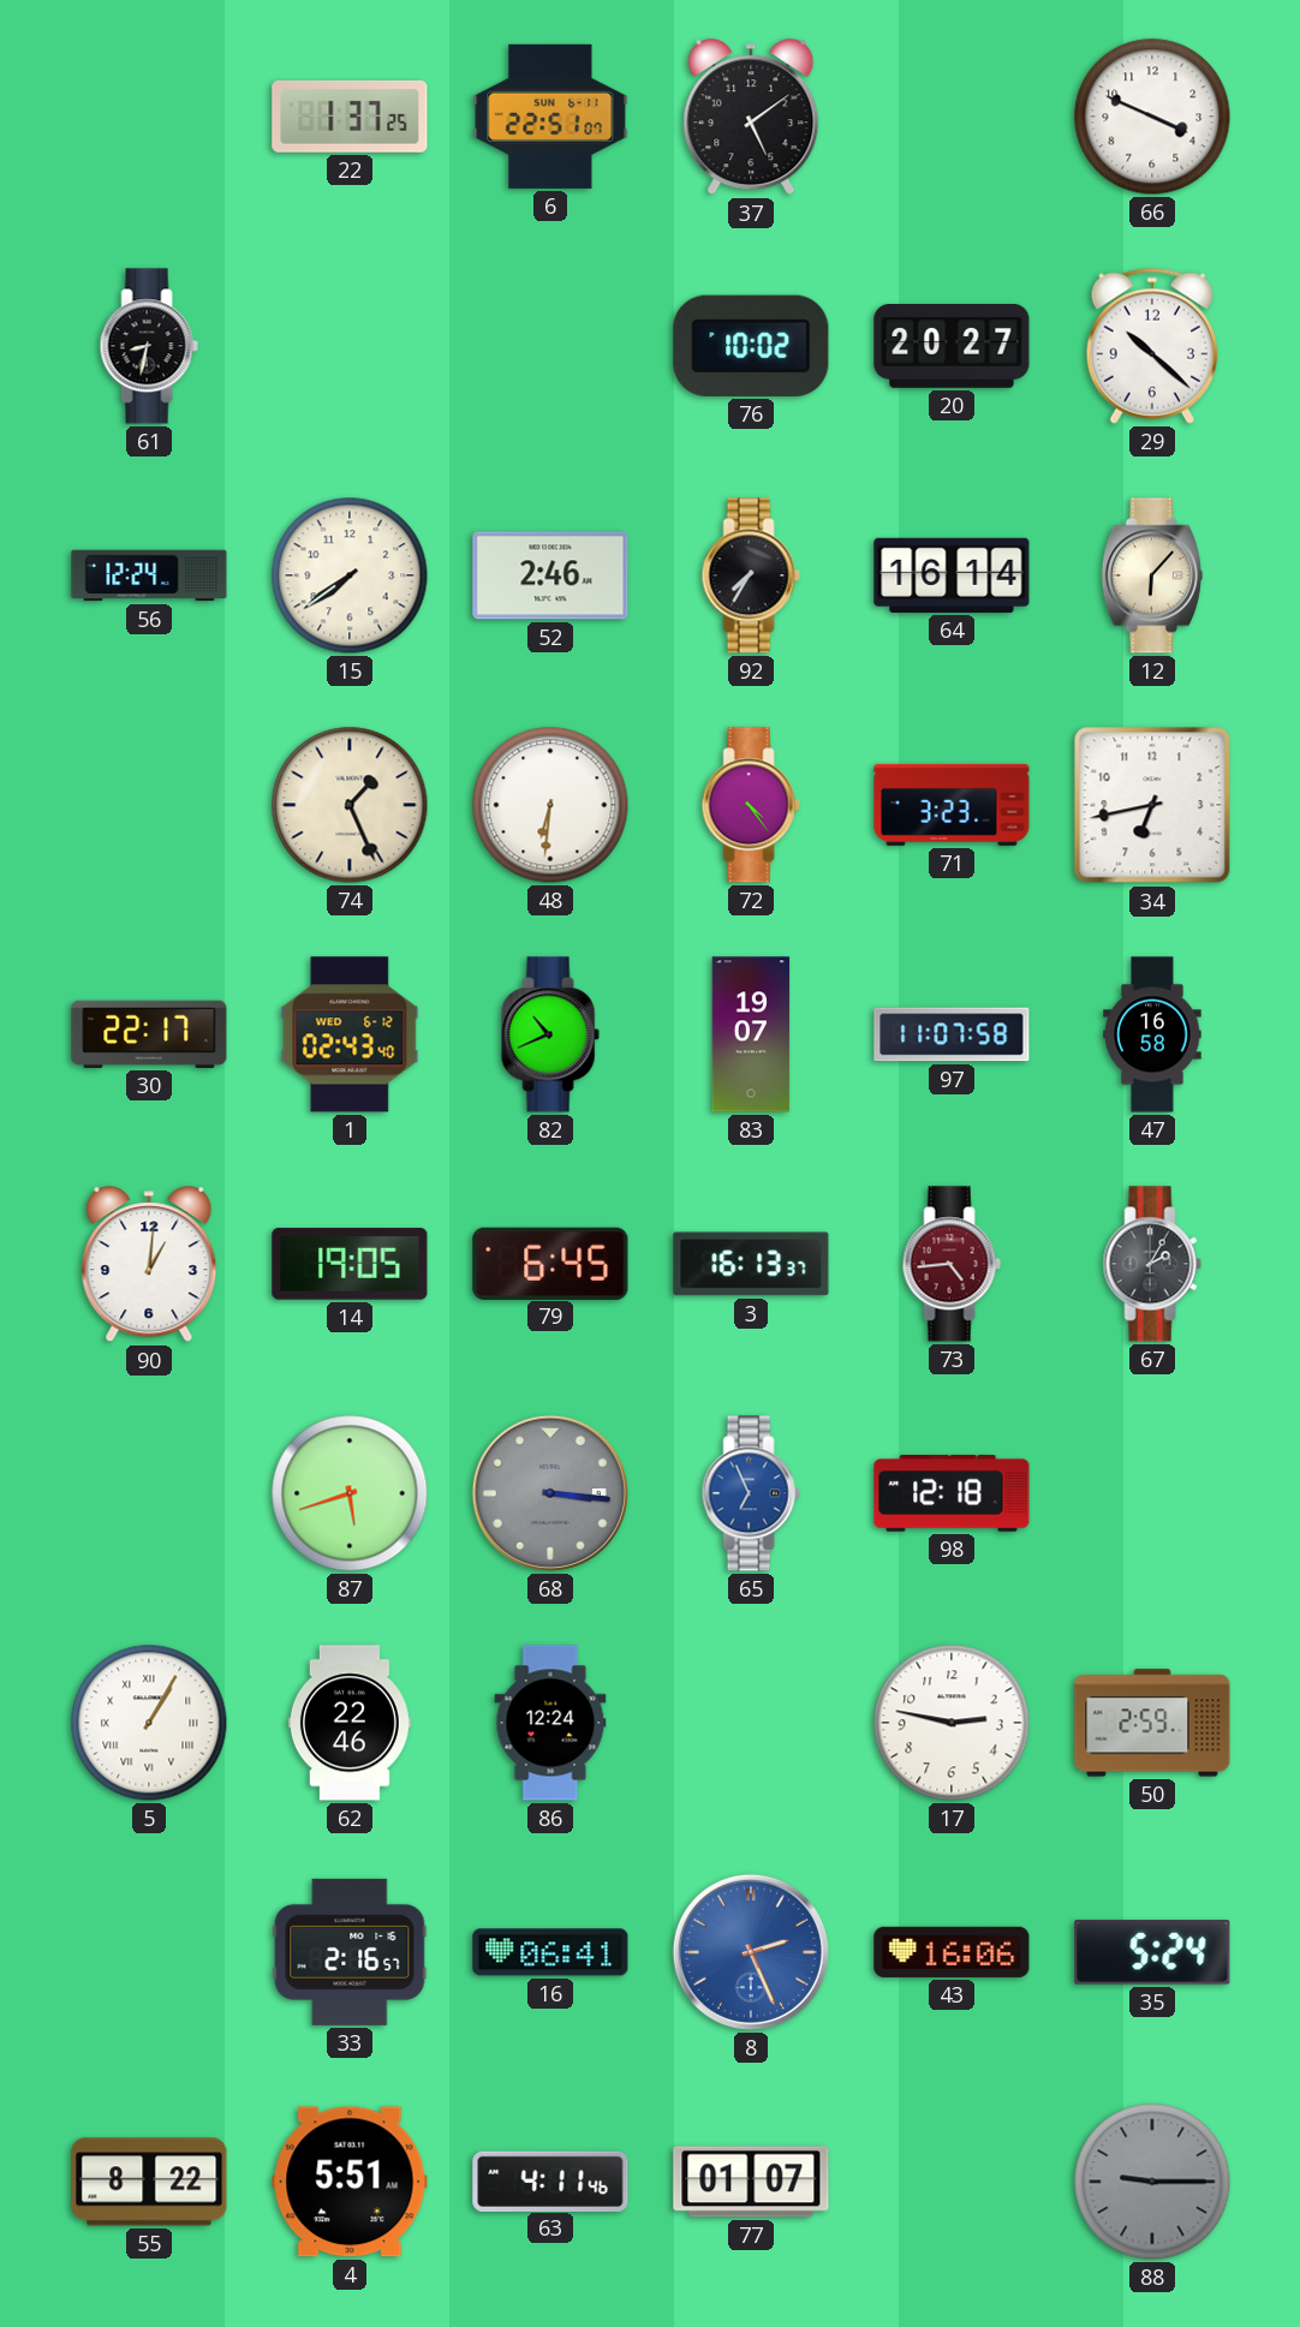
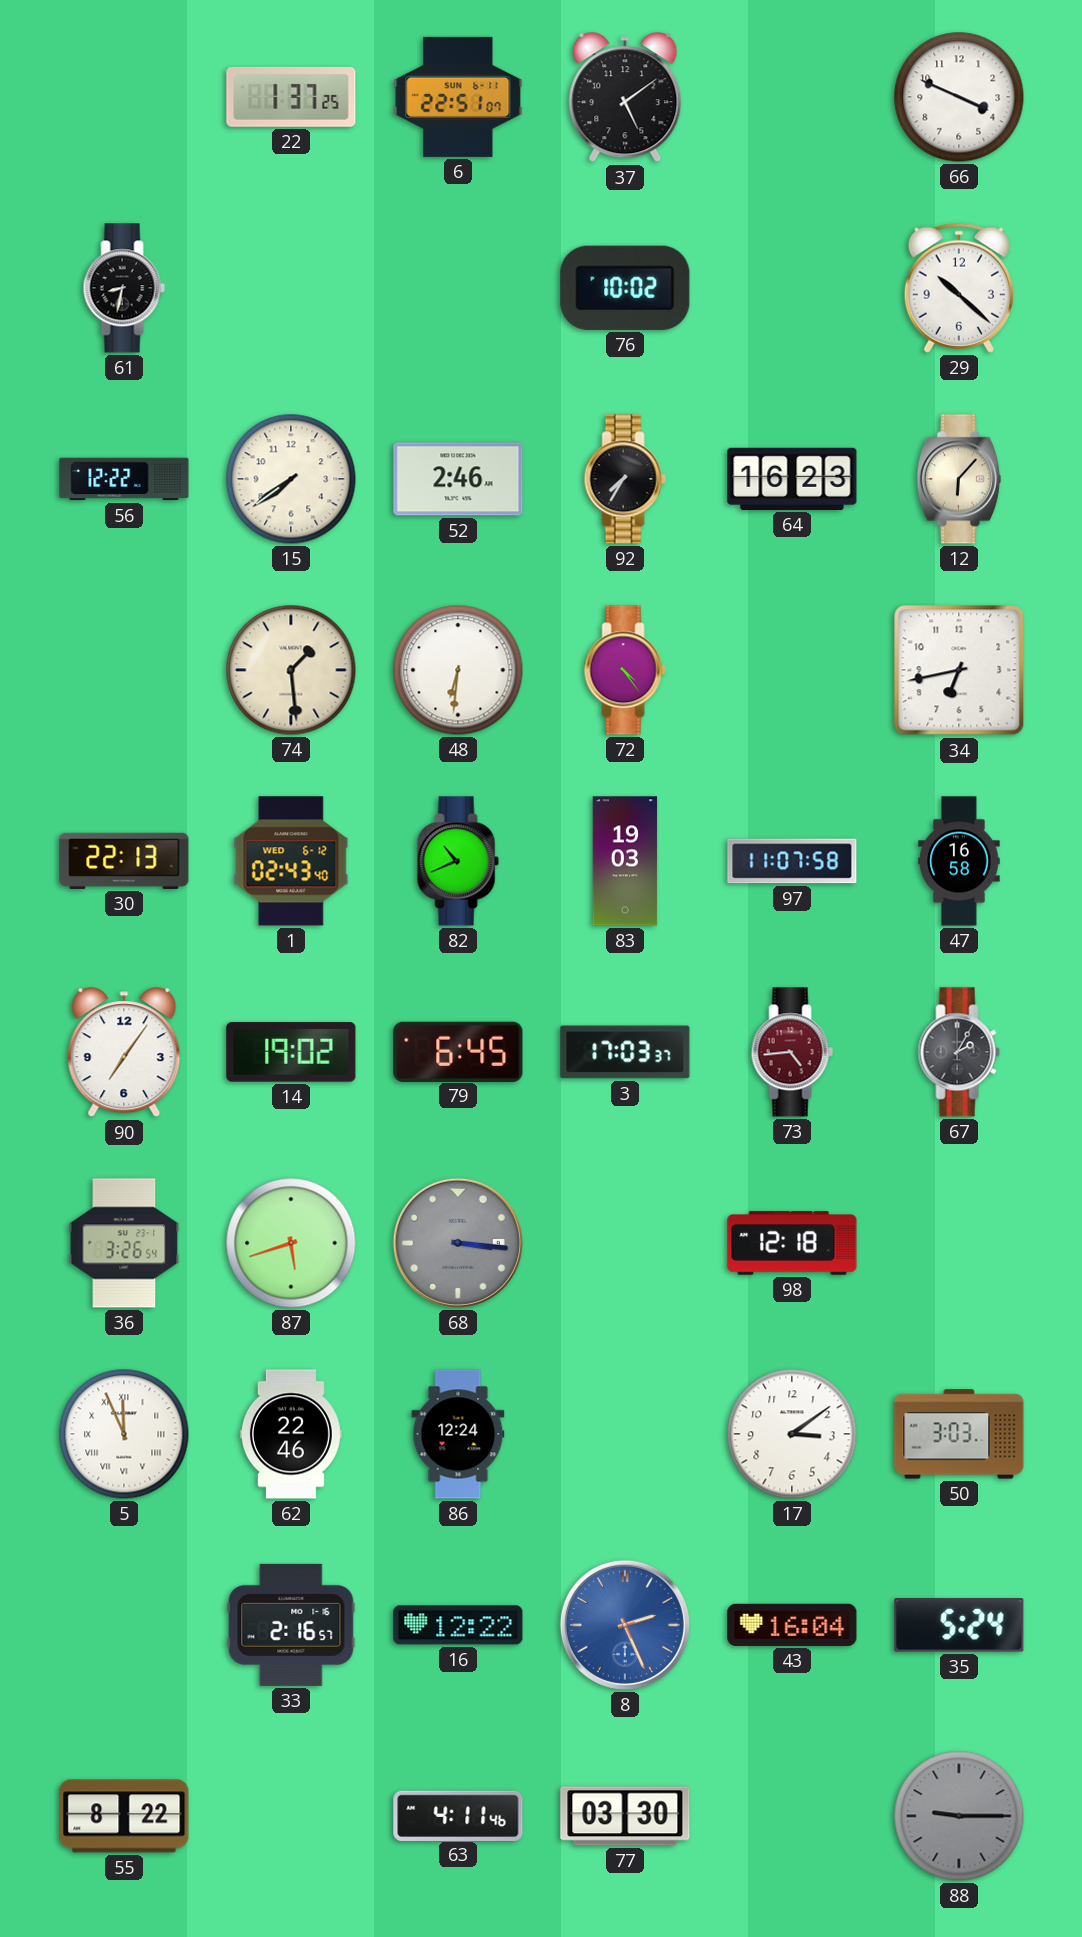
20: 20:27 -> none
56: 12:24 -> 12:22
64: 16:14 -> 16:23
74: 1:26 -> 1:29
71: 3:23 -> none
30: 22:17 -> 22:13
83: 19:07 -> 19:03
90: 1:01 -> 7:06
14: 19:05 -> 19:02
3: 16:13 -> 17:03
36: none -> 3:26
65: 6:56 -> none
5: 1:05 -> 11:56
17: 2:47 -> 3:09
50: 2:59 -> 3:03
16: 06:41 -> 12:22
43: 16:06 -> 16:04
4: 5:51 -> none
77: 01:07 -> 03:30
